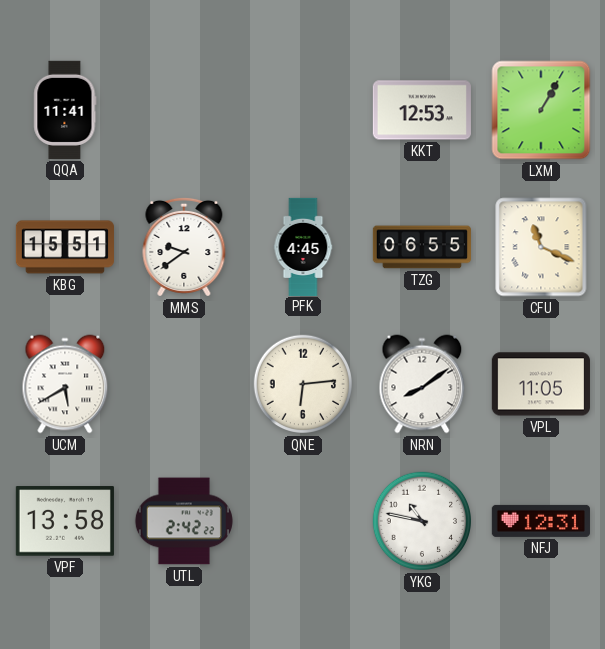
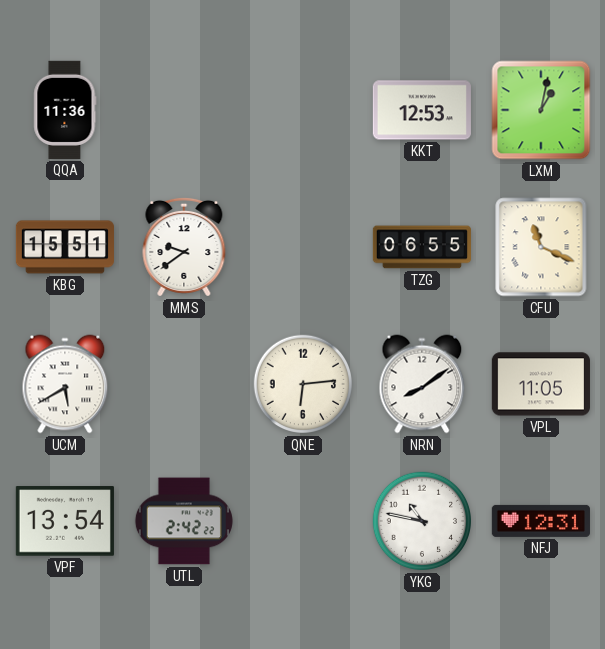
QQA: 11:41 -> 11:36
LXM: 1:05 -> 1:02
PFK: 4:45 -> none
VPF: 13:58 -> 13:54
